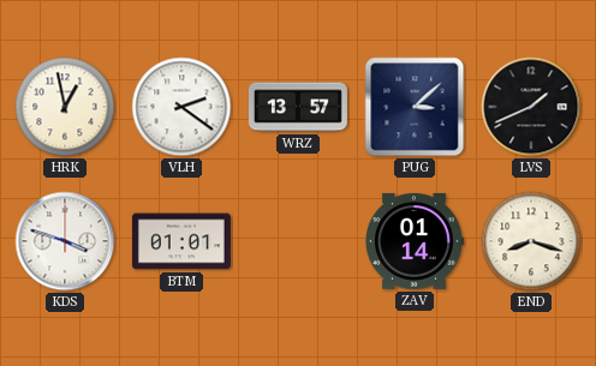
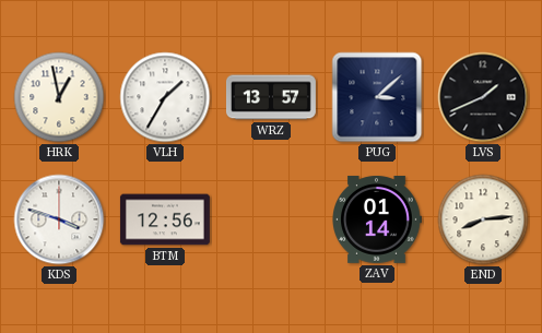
VLH: 2:21 -> 1:35
BTM: 01:01 -> 12:56
END: 8:18 -> 8:14
